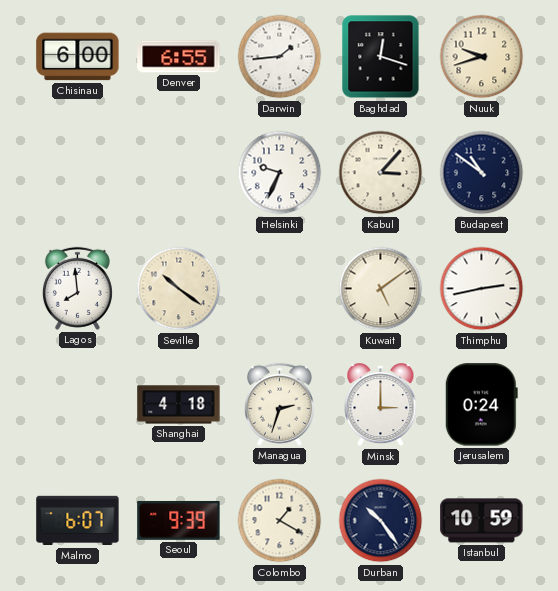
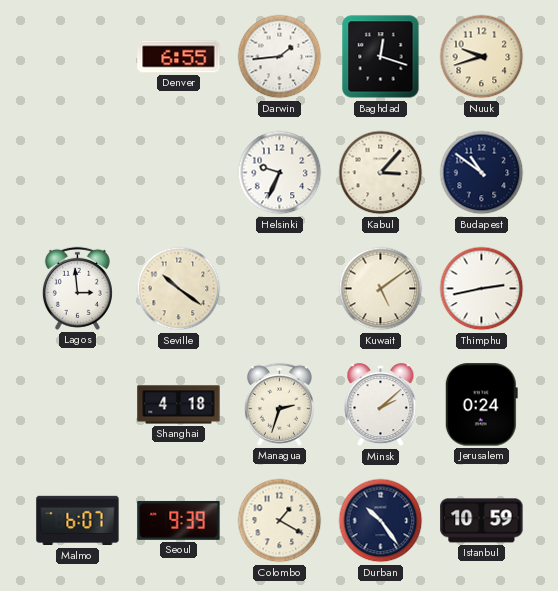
Chisinau: 6:00 -> none
Lagos: 7:59 -> 2:59
Minsk: 3:00 -> 2:08
